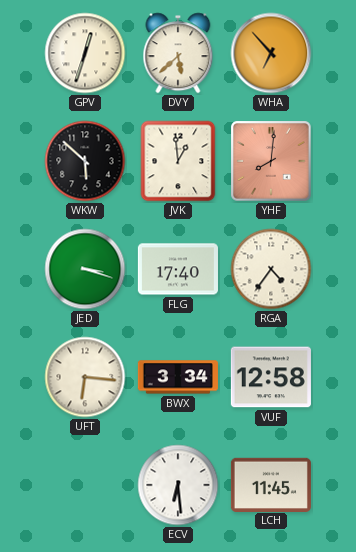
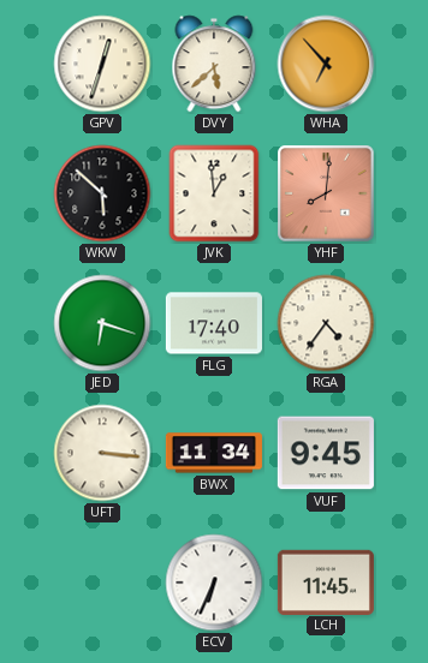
JED: 3:18 -> 6:18
UFT: 6:16 -> 3:16
BWX: 3:34 -> 11:34
VUF: 12:58 -> 9:45
ECV: 6:29 -> 6:34
